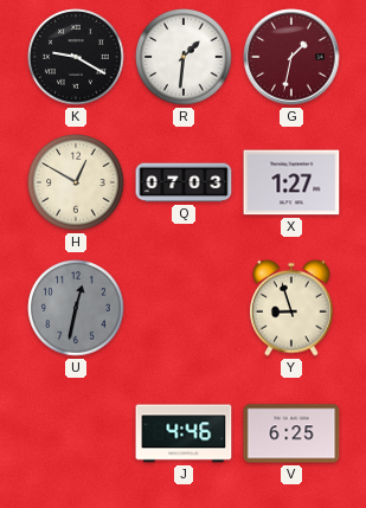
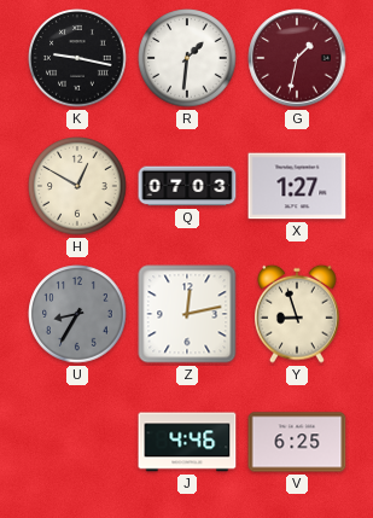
K: 9:20 -> 9:17
U: 12:32 -> 8:35
Z: none -> 12:13
